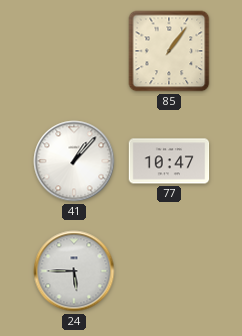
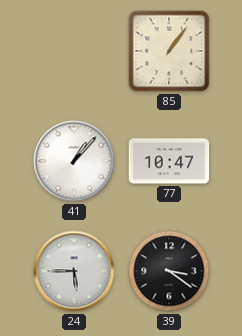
39: none -> 3:21
